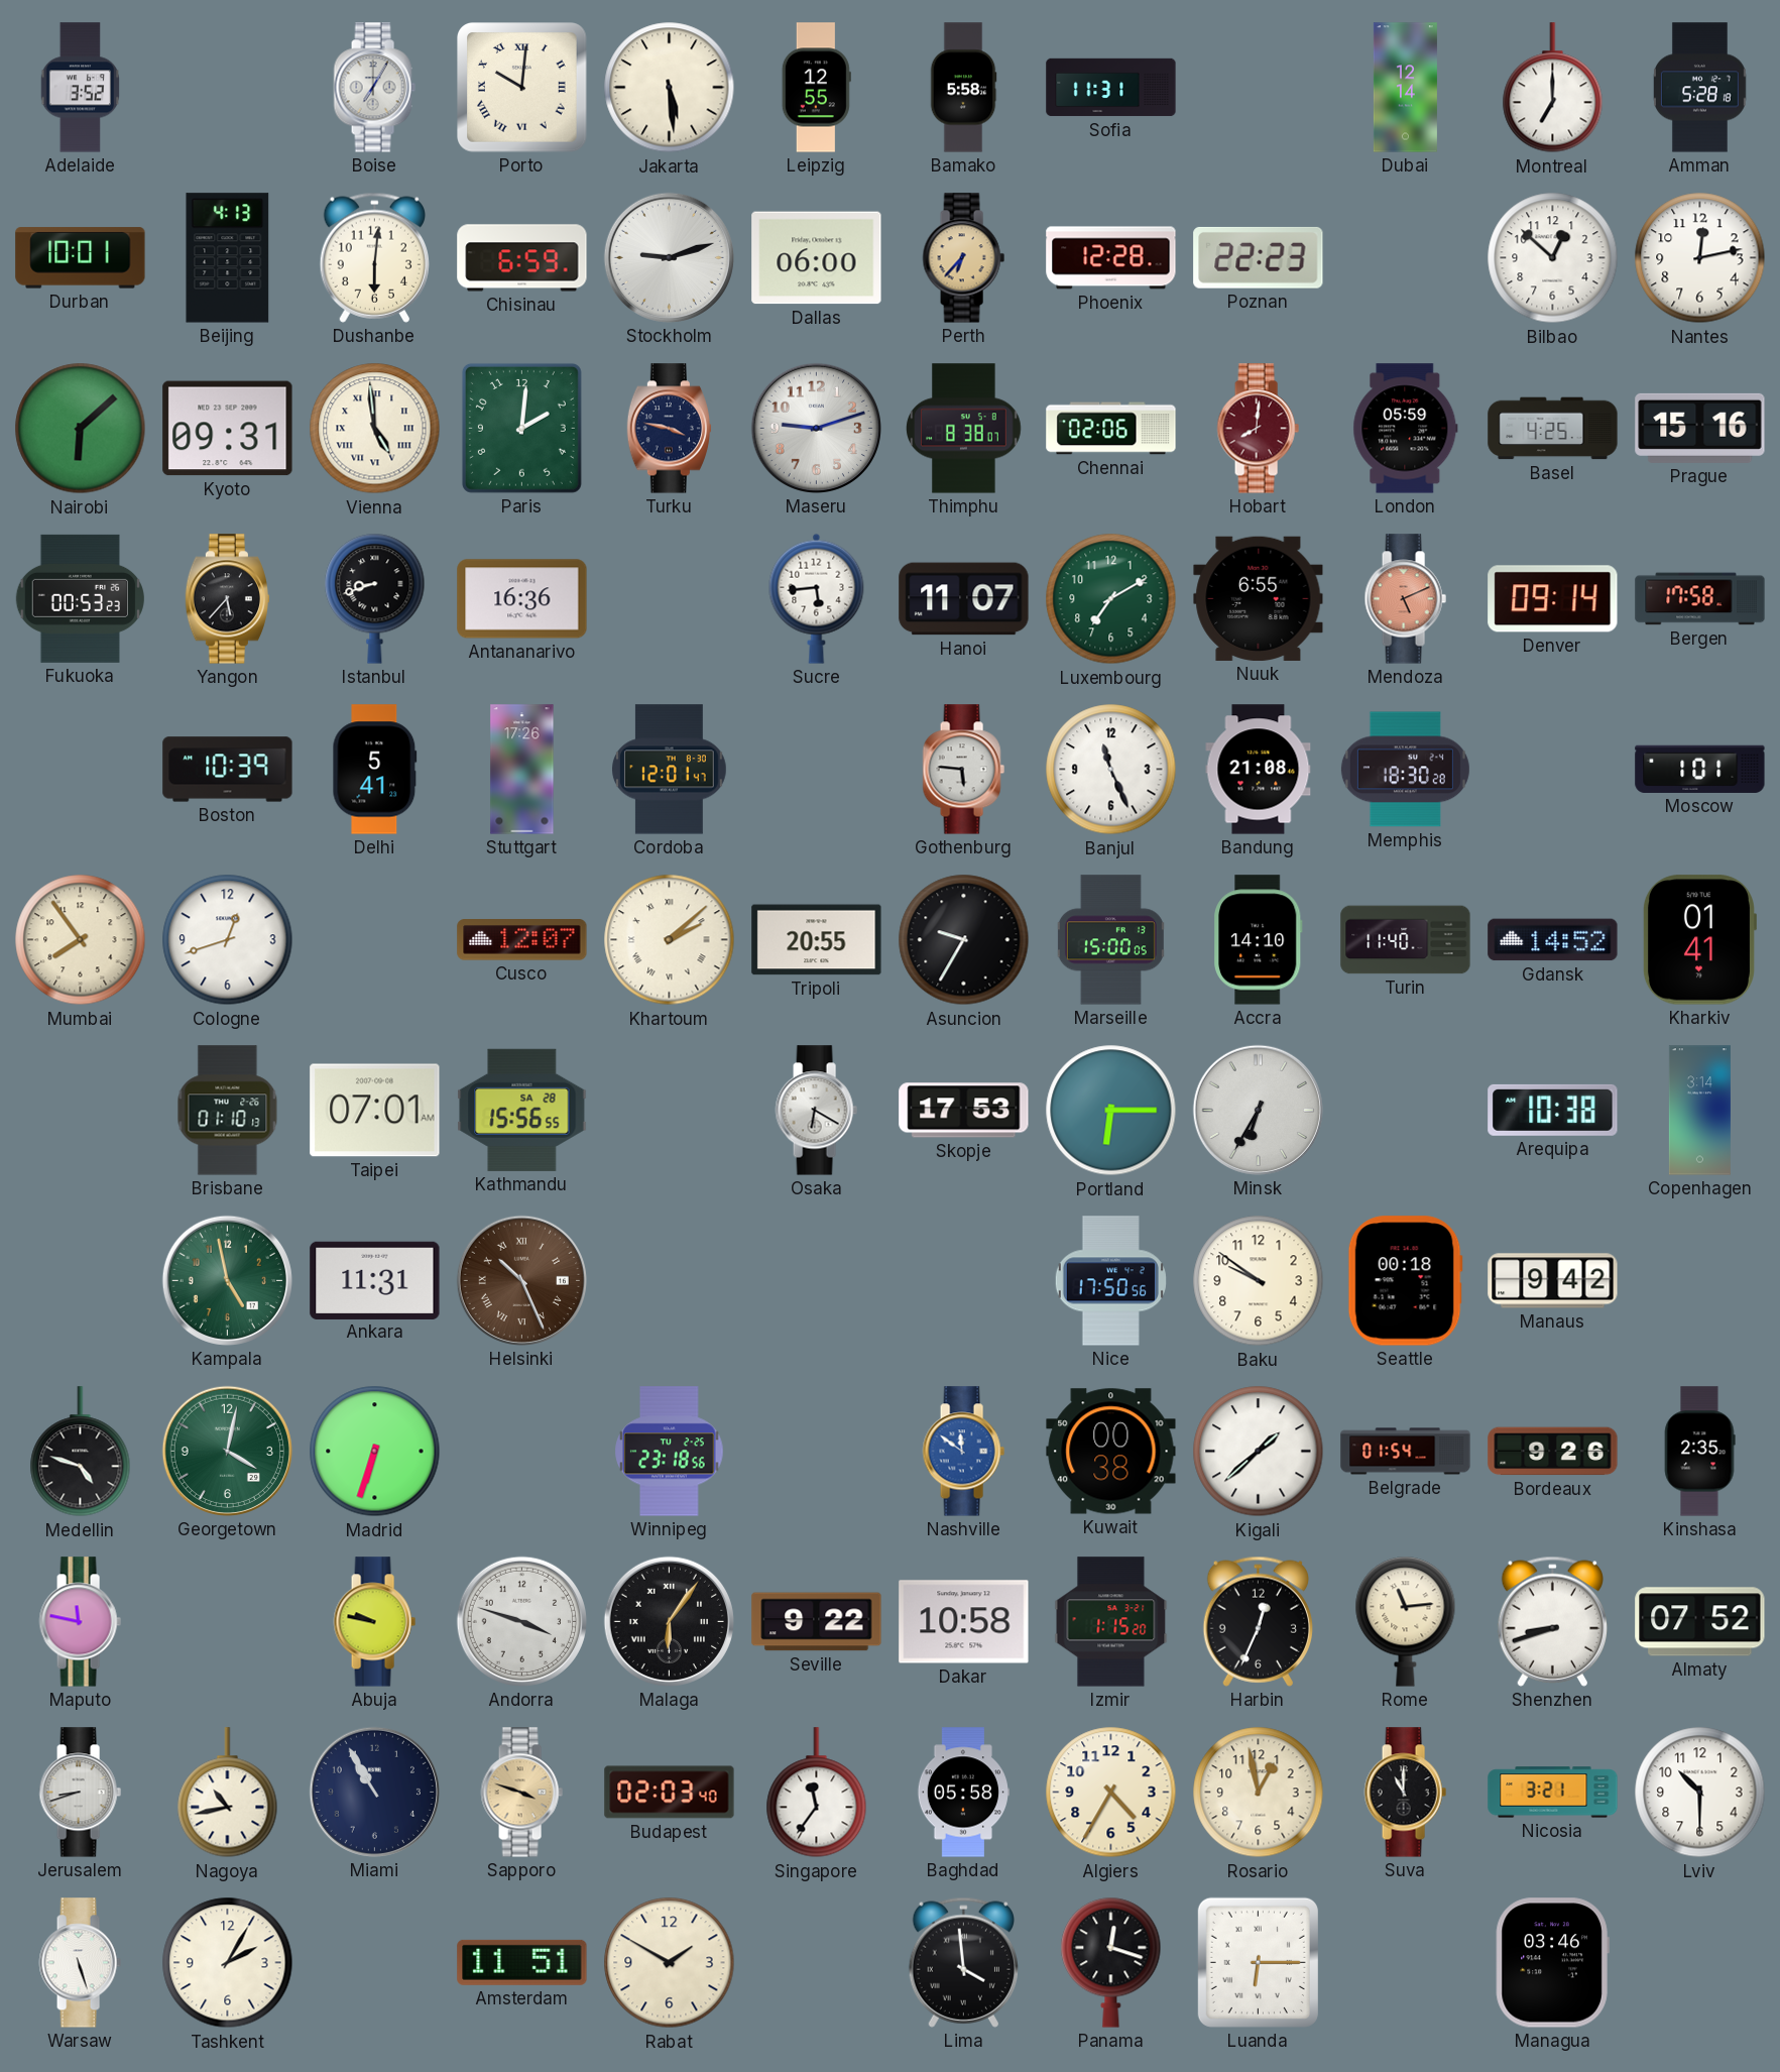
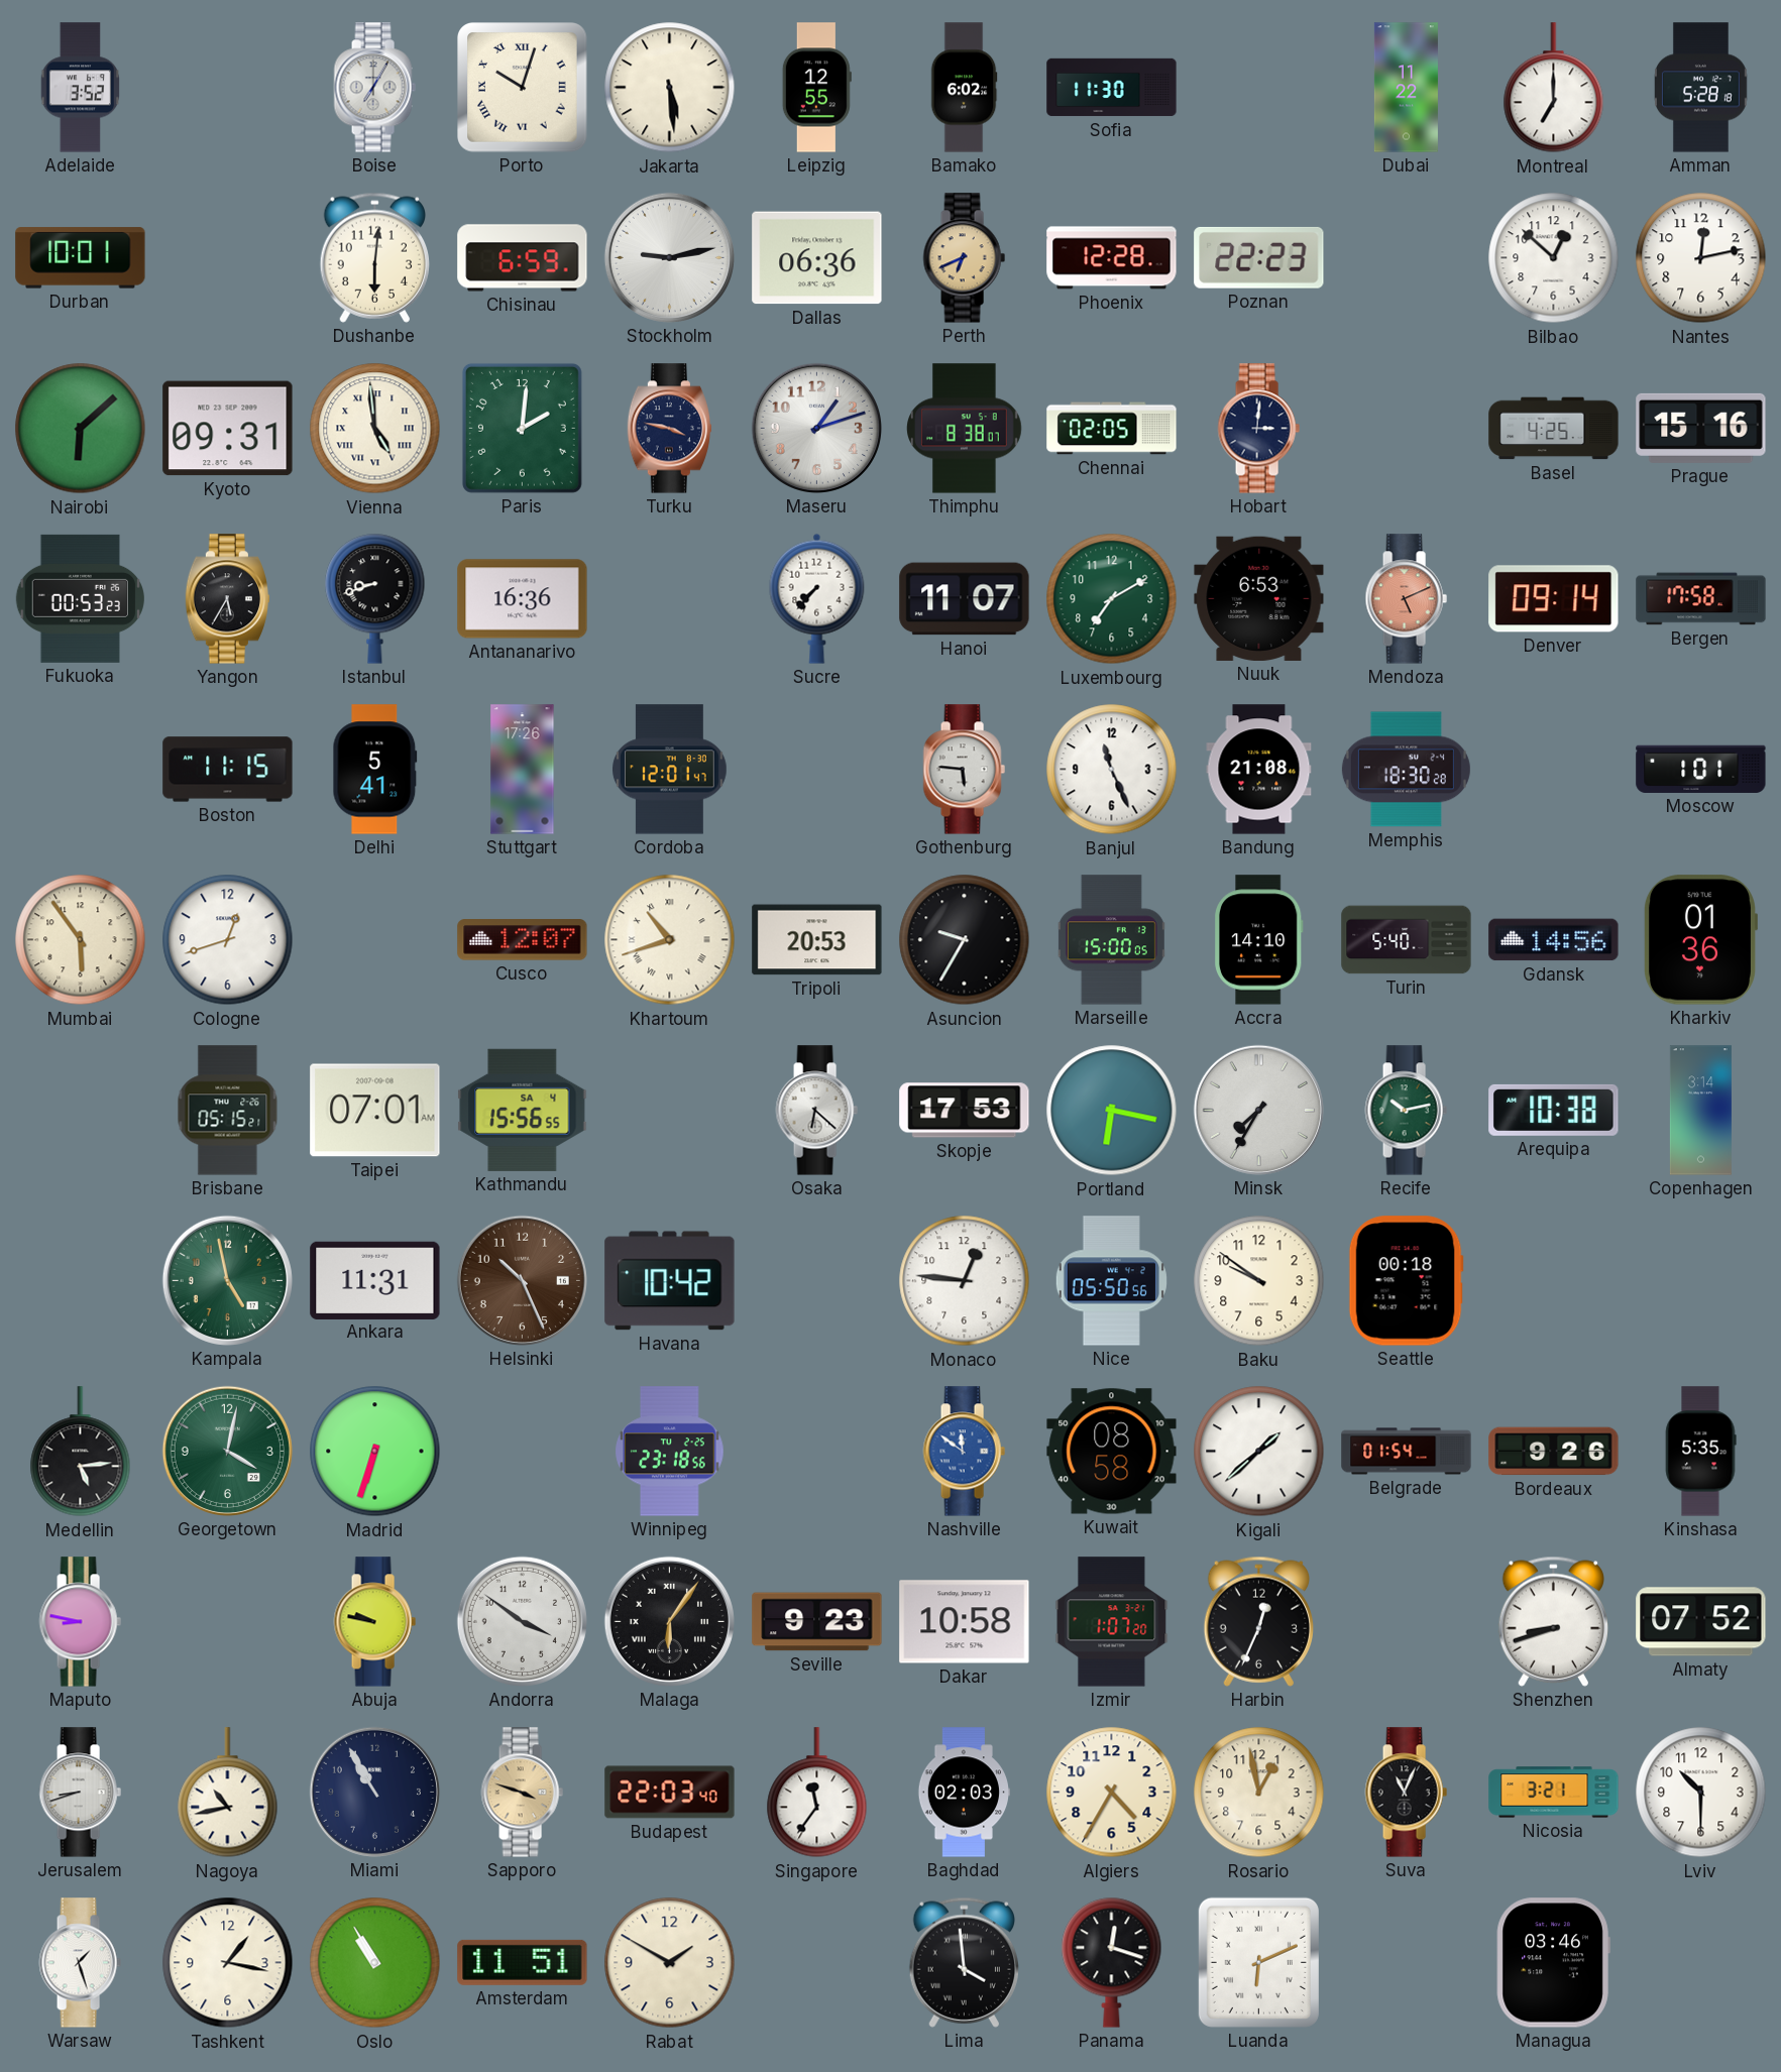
Porto: 10:01 -> 10:03
Bamako: 5:58 -> 6:02
Sofia: 11:31 -> 11:30
Dubai: 12:14 -> 11:22
Beijing: 4:13 -> none
Stockholm: 9:12 -> 9:13
Dallas: 06:00 -> 06:36
Perth: 6:37 -> 6:41
Maseru: 9:12 -> 1:12
Chennai: 02:06 -> 02:05
Hobart: 8:01 -> 3:01
Hobart dial: burgundy -> navy
London: 05:59 -> none
Yangon: 5:37 -> 5:35
Sucre: 5:44 -> 7:37
Nuuk: 6:55 -> 6:53
Boston: 10:39 -> 11:15
Mumbai: 7:54 -> 5:54
Khartoum: 2:08 -> 10:42
Tripoli: 20:55 -> 20:53
Turin: 11:40 -> 5:40
Gdansk: 14:52 -> 14:56
Kharkiv: 01:41 -> 01:36
Brisbane: 01:10 -> 05:15
Kathmandu date: SA 28 -> SA 4
Osaka: 6:20 -> 6:22
Portland: 6:15 -> 6:17
Minsk: 6:35 -> 7:35
Recife: none -> 10:13
Helsinki numerals: Roman -> Arabic
Havana: none -> 10:42
Monaco: none -> 12:46
Nice: 17:50 -> 05:50
Manaus: 9:42 -> none
Medellin: 4:48 -> 5:14
Kuwait: 00:38 -> 08:58
Kinshasa: 2:35 -> 5:35
Maputo: 11:47 -> 8:47
Andorra: 3:48 -> 3:51
Seville: 9:22 -> 9:23
Izmir: 1:15 -> 1:07
Rome: 11:14 -> none
Budapest: 02:03 -> 22:03
Baghdad: 05:58 -> 02:03
Suva: 11:00 -> 11:04
Warsaw: 5:27 -> 1:27
Tashkent: 2:05 -> 1:17
Oslo: none -> 10:55
Luanda: 6:15 -> 6:11
